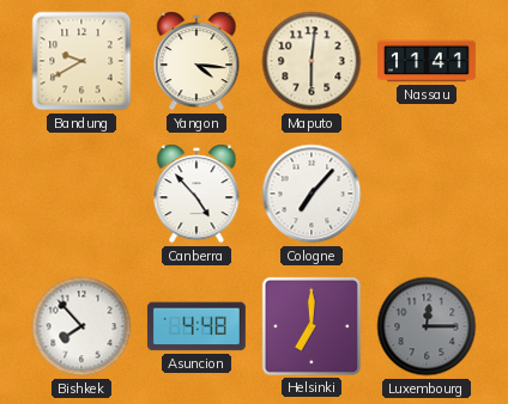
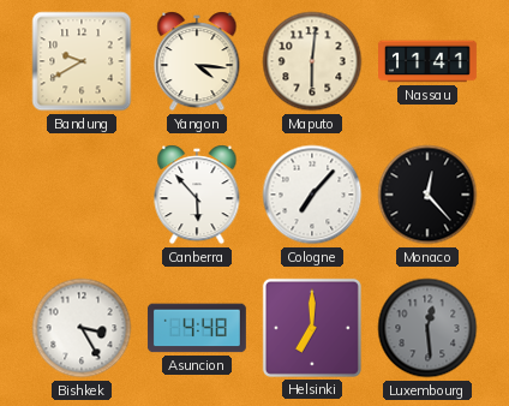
Canberra: 4:53 -> 5:53
Monaco: none -> 12:23
Bishkek: 7:53 -> 3:25
Luxembourg: 12:15 -> 12:29
